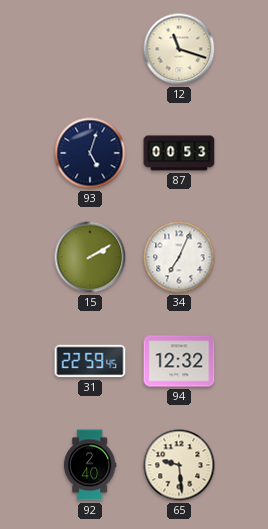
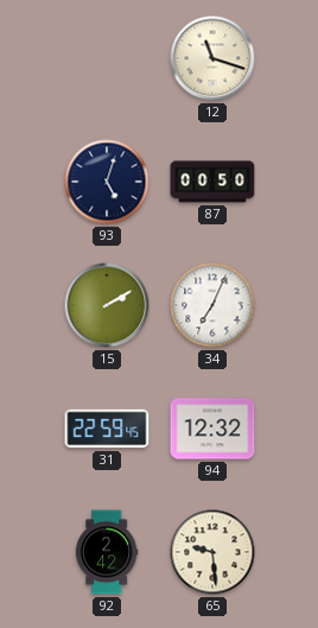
87: 00:53 -> 00:50
92: 2:40 -> 2:42
